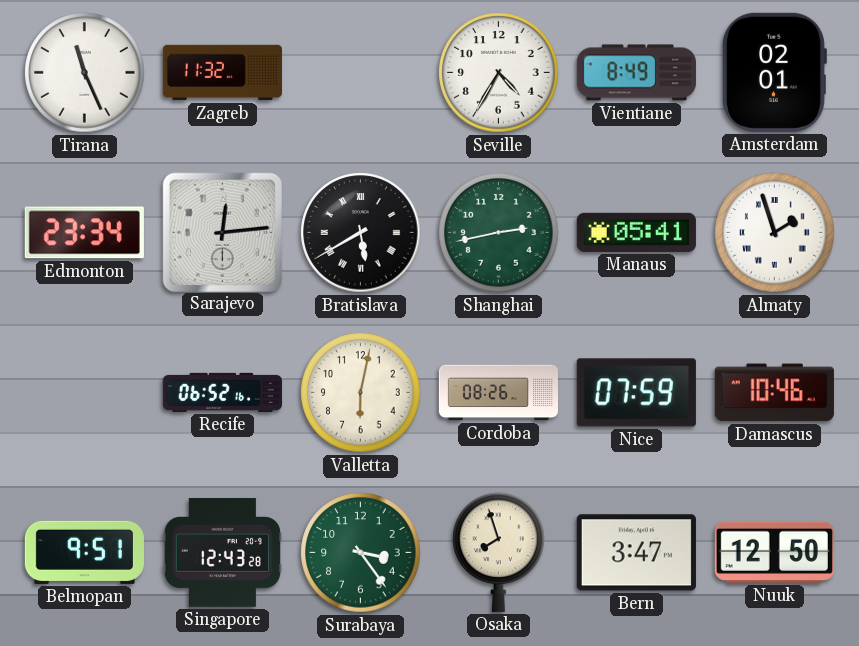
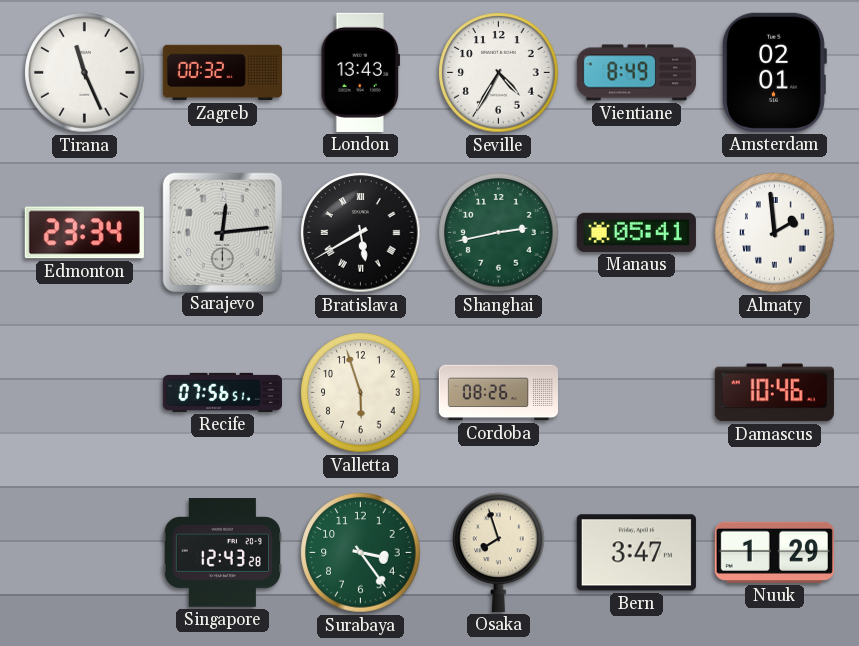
Zagreb: 11:32 -> 00:32
London: none -> 13:43
Almaty: 1:57 -> 1:59
Recife: 06:52 -> 07:56
Valletta: 6:02 -> 5:57
Nice: 07:59 -> none
Belmopan: 9:51 -> none
Nuuk: 12:50 -> 1:29
